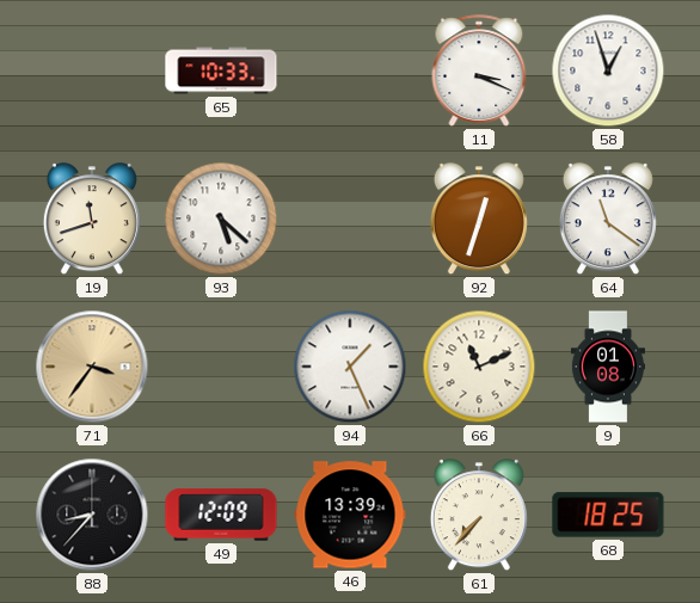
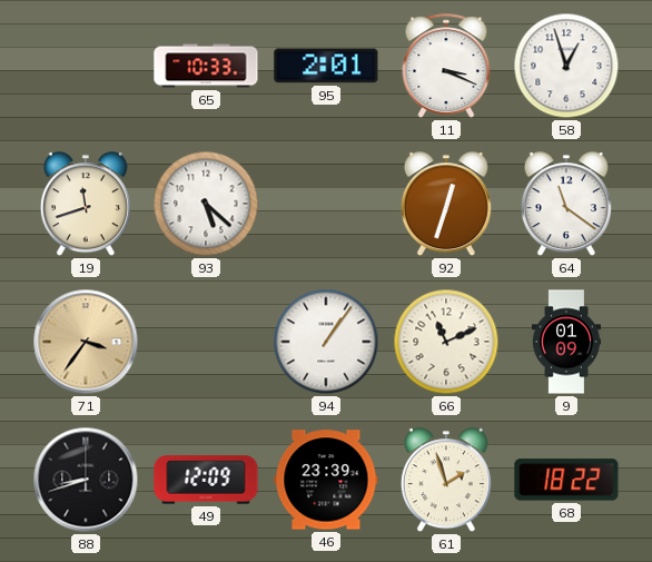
95: none -> 2:01
94: 1:26 -> 1:06
9: 01:08 -> 01:09
88: 8:37 -> 8:42
46: 13:39 -> 23:39
61: 7:37 -> 1:57
68: 18:25 -> 18:22
